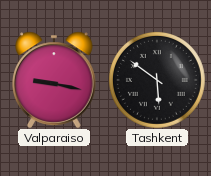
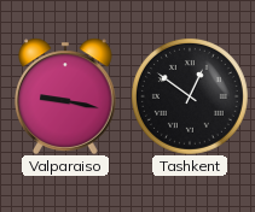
Tashkent: 5:51 -> 12:51
